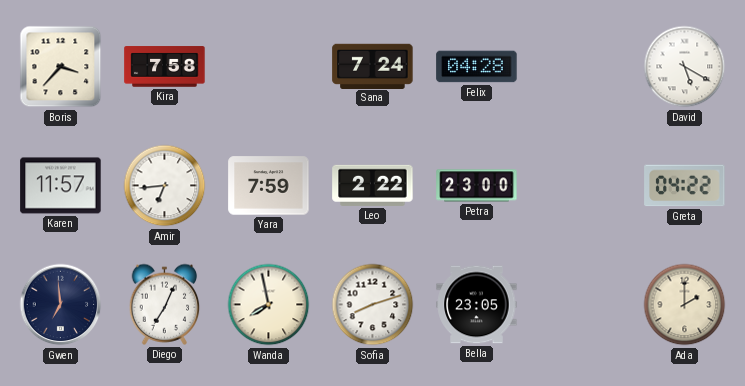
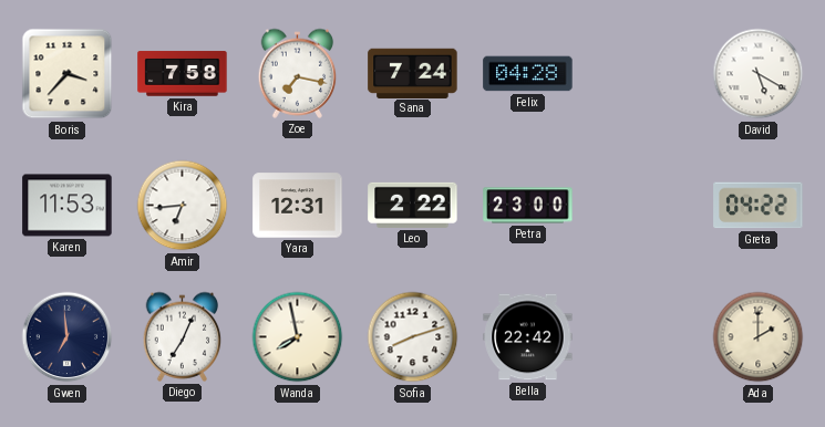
Zoe: none -> 7:17
Karen: 11:57 -> 11:53
Yara: 7:59 -> 12:31
Bella: 23:05 -> 22:42
